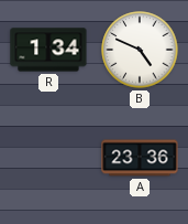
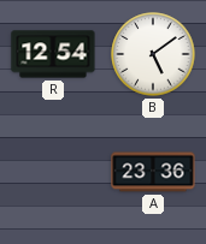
R: 1:34 -> 12:54
B: 4:49 -> 5:09
